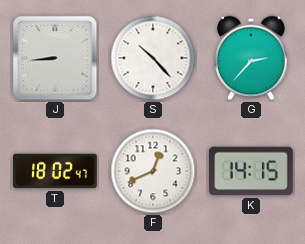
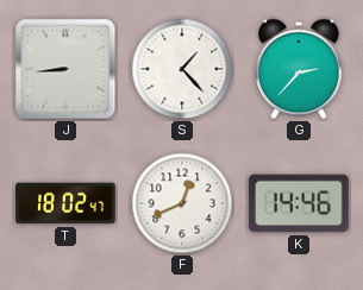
S: 10:23 -> 1:23
K: 14:15 -> 14:46
